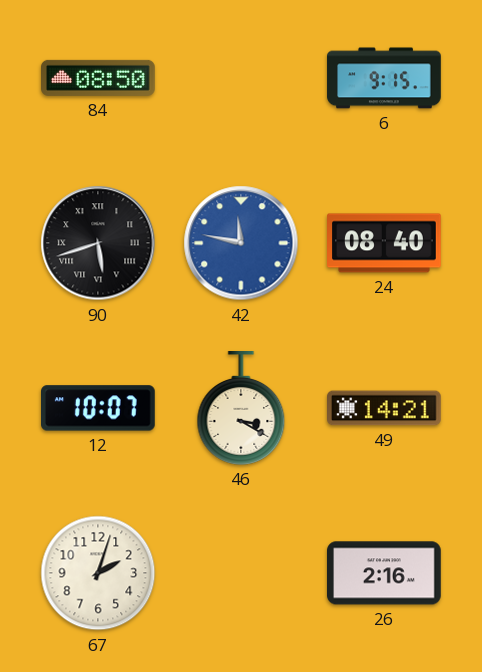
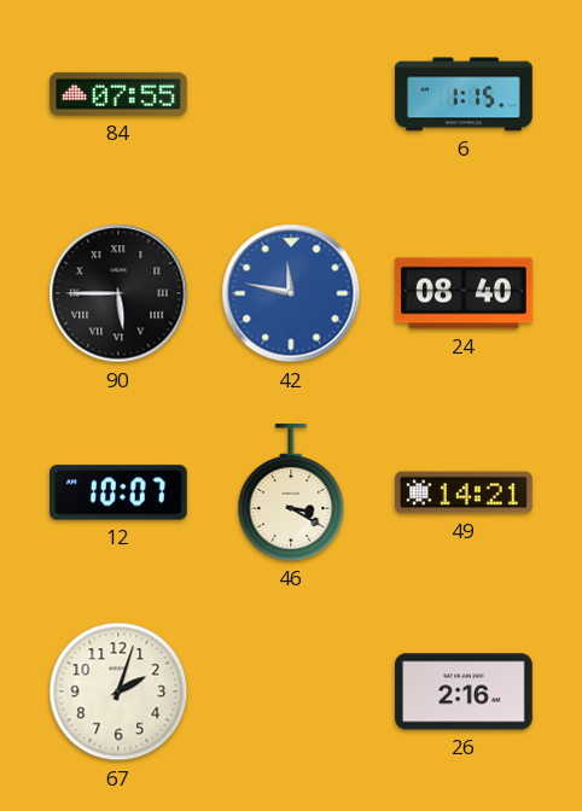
84: 08:50 -> 07:55
6: 9:15 -> 1:15
90: 5:42 -> 5:45
